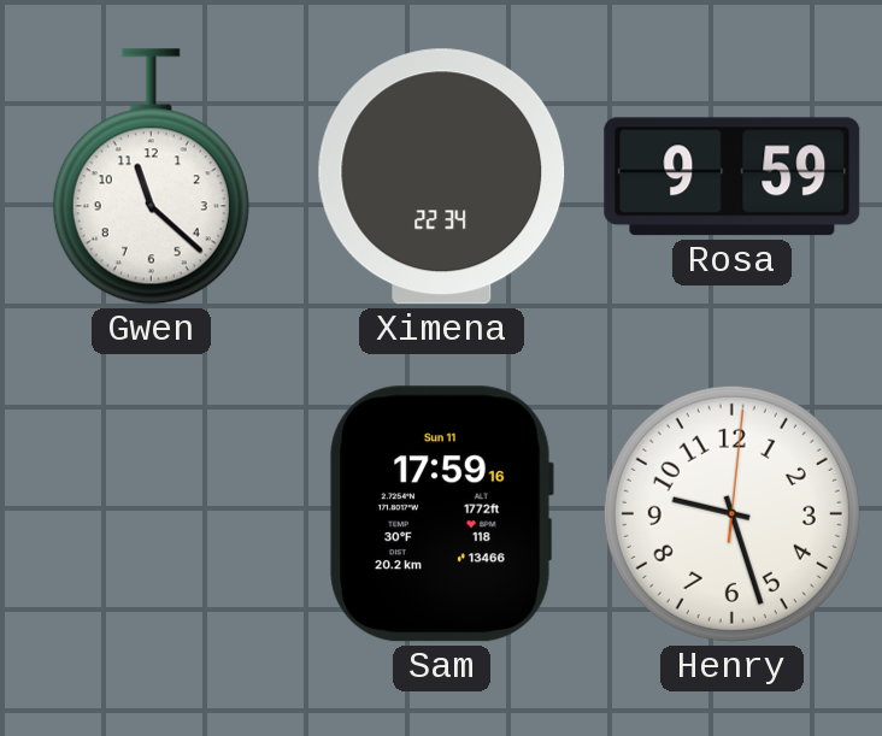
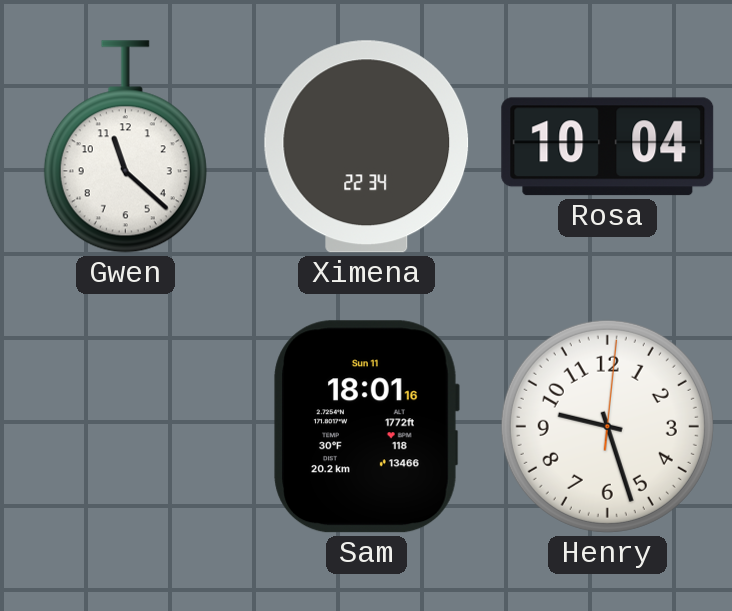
Rosa: 9:59 -> 10:04
Sam: 17:59 -> 18:01
